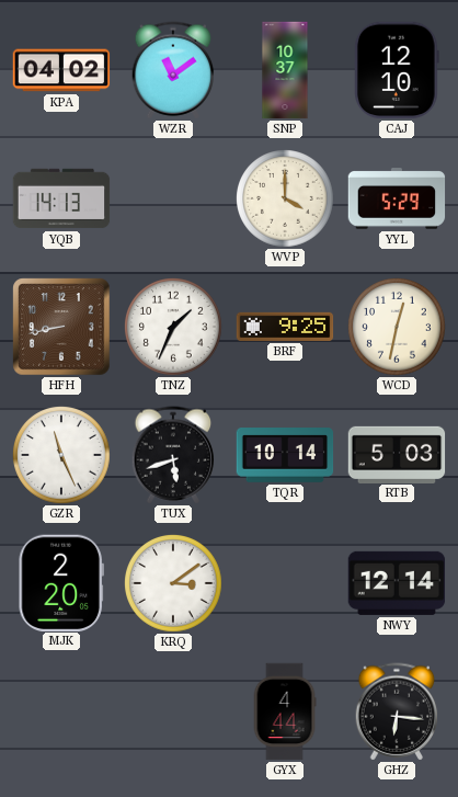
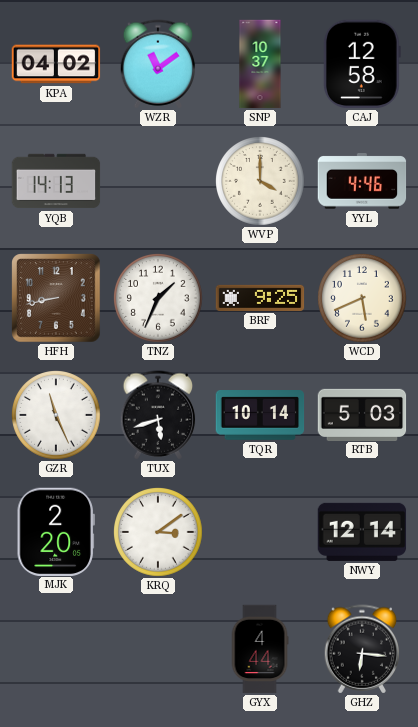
CAJ: 12:10 -> 12:58
YYL: 5:29 -> 4:46
WCD: 12:32 -> 5:41
